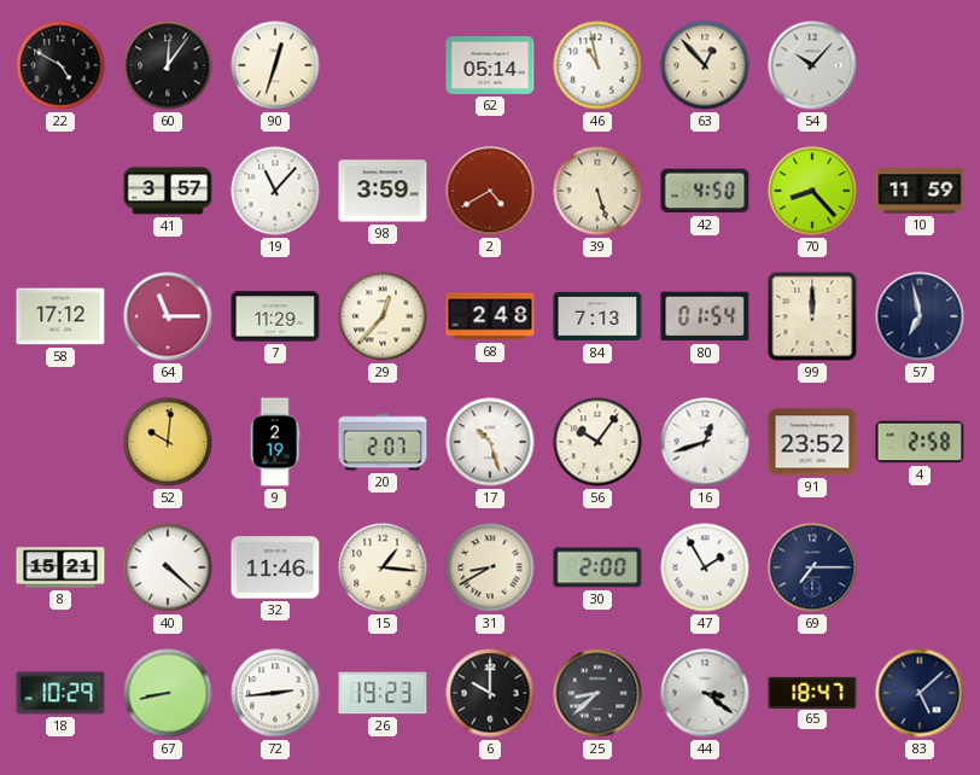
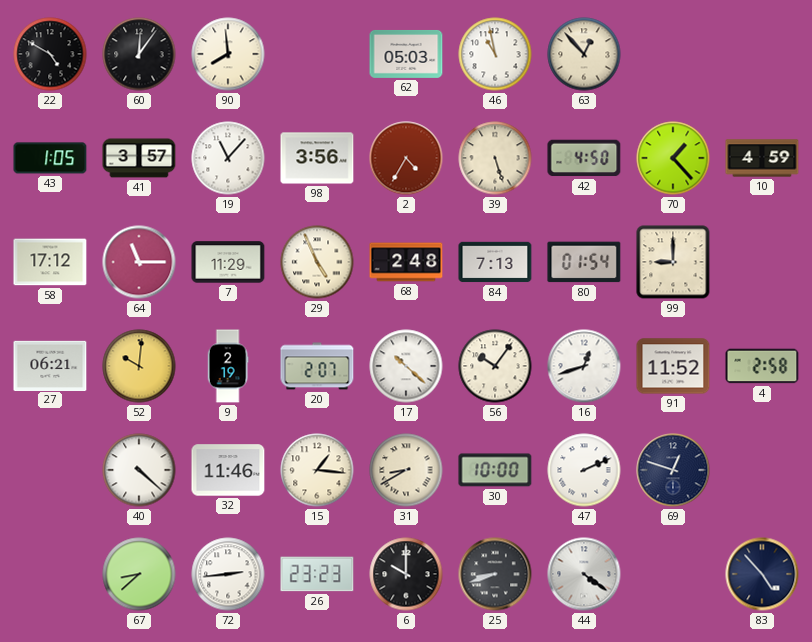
90: 12:33 -> 7:59
62: 05:14 -> 05:03
54: 10:07 -> none
43: none -> 1:05
98: 3:59 -> 3:56
2: 4:40 -> 4:35
70: 8:23 -> 1:23
10: 11:59 -> 4:59
29: 12:37 -> 4:56
99: 12:00 -> 9:00
57: 6:58 -> none
27: none -> 06:21
17: 10:27 -> 10:22
91: 23:52 -> 11:52
8: 15:21 -> none
30: 2:00 -> 10:00
47: 1:55 -> 2:11
69: 7:15 -> 12:48
18: 10:29 -> none
67: 8:43 -> 8:38
26: 19:23 -> 23:23
25: 8:38 -> 8:42
44: 3:21 -> 4:21
65: 18:47 -> none
83: 5:08 -> 4:53
